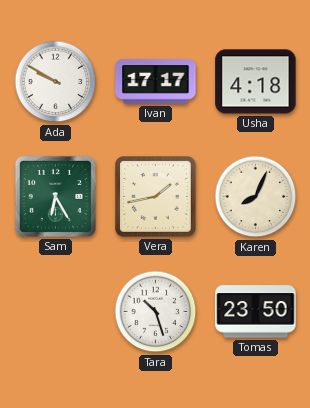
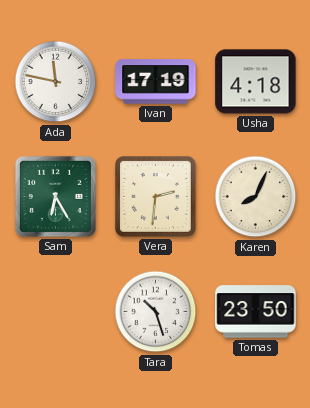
Ada: 9:50 -> 11:47
Ivan: 17:17 -> 17:19
Vera: 1:43 -> 2:31
